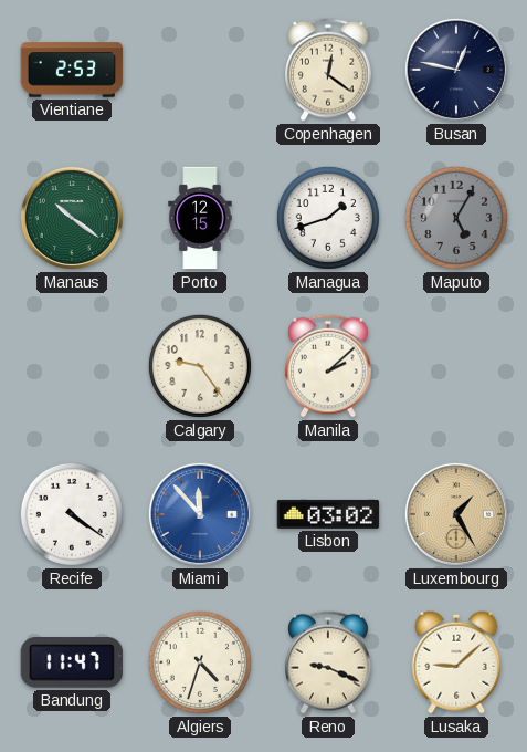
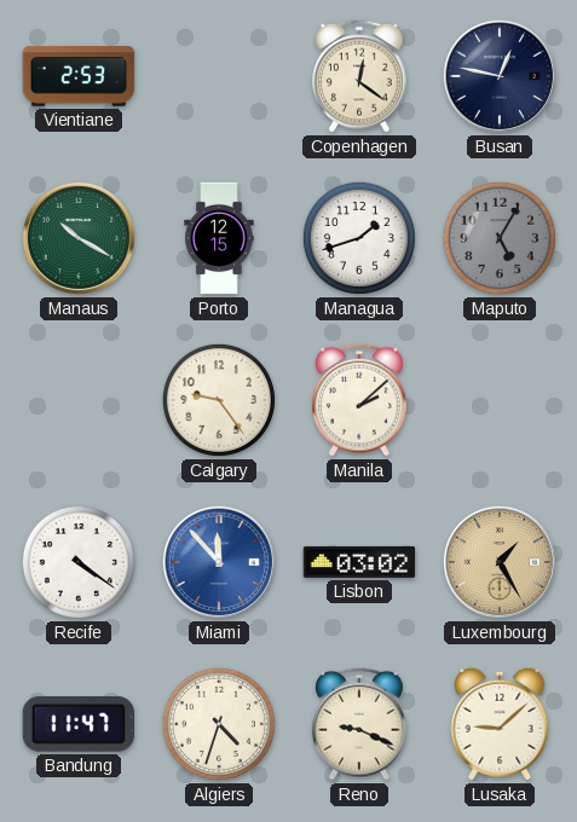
Manaus: 10:21 -> 10:20
